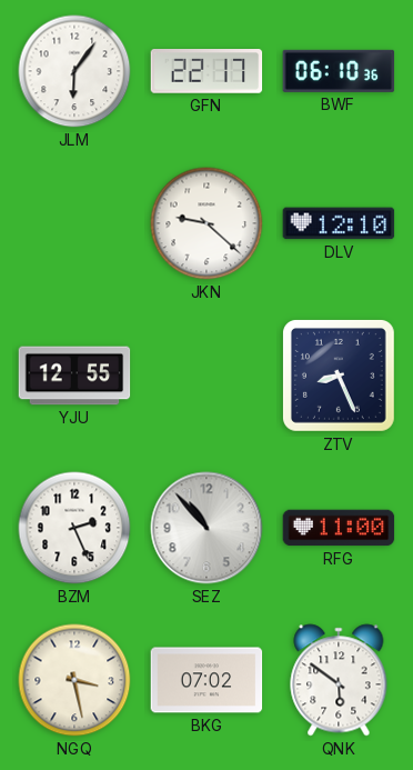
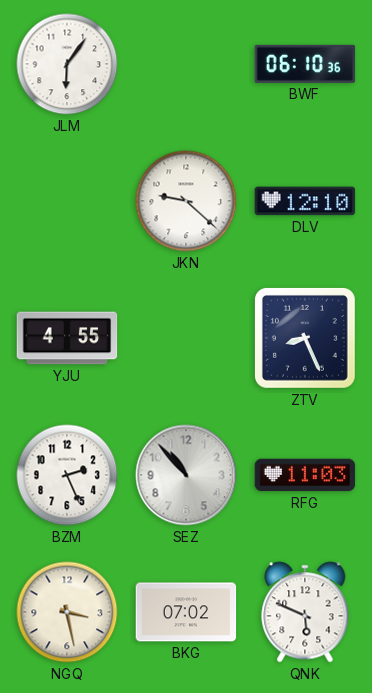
GFN: 22:17 -> none
YJU: 12:55 -> 4:55
RFG: 11:00 -> 11:03
QNK: 5:51 -> 5:49
